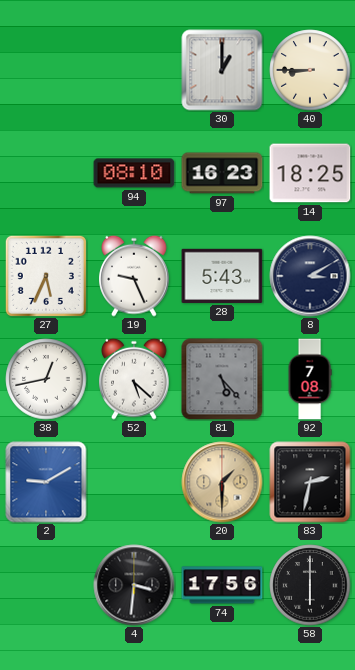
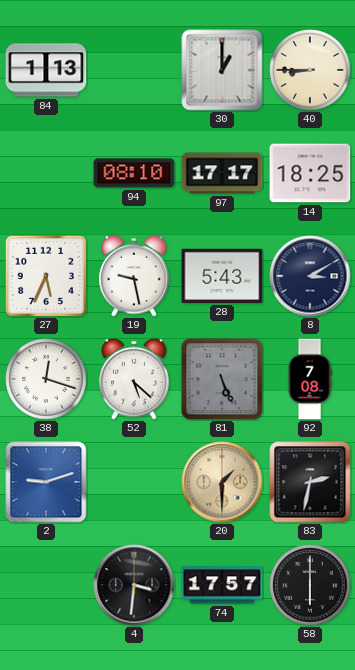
84: none -> 1:13
97: 16:23 -> 17:17
19: 9:26 -> 9:28
38: 12:43 -> 12:18
81: 5:23 -> 5:26
2: 9:10 -> 9:12
74: 17:56 -> 17:57
